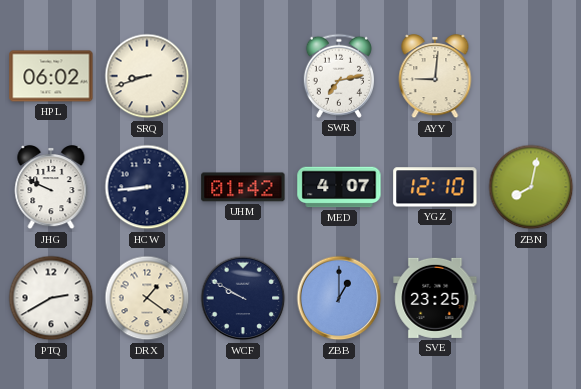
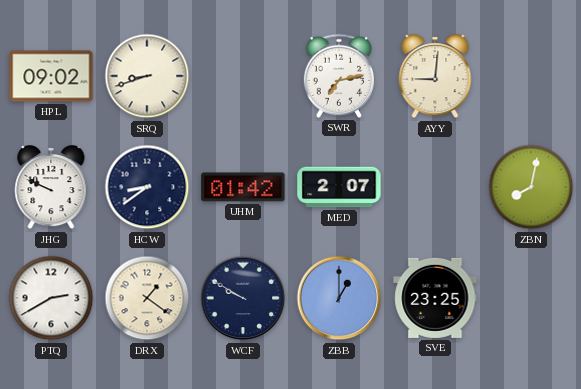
HPL: 06:02 -> 09:02
HCW: 8:44 -> 8:39
MED: 4:07 -> 2:07
YGZ: 12:10 -> none
